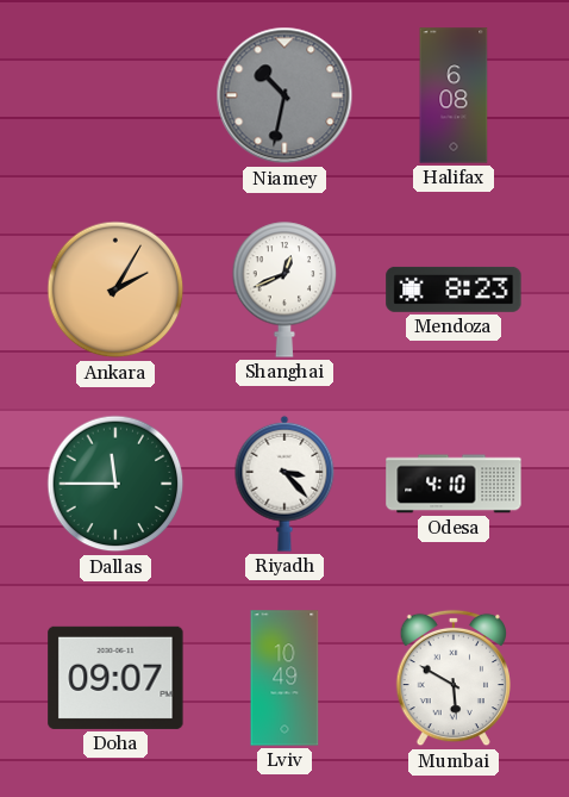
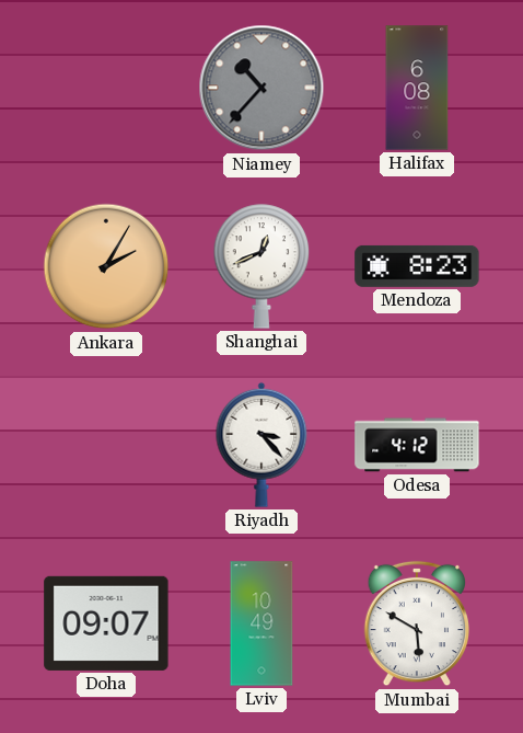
Niamey: 10:32 -> 10:37
Dallas: 11:45 -> none
Odesa: 4:10 -> 4:12
